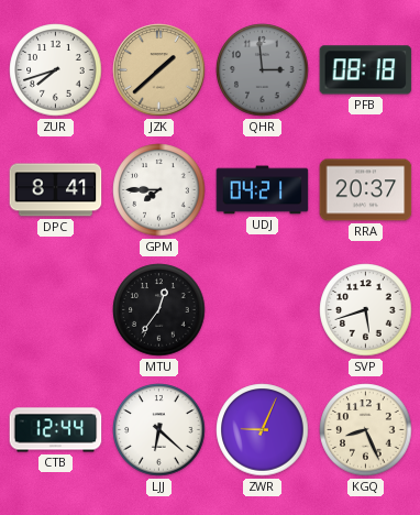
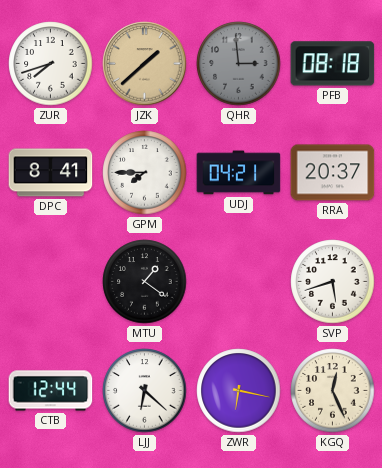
MTU: 12:36 -> 1:21
ZWR: 9:04 -> 6:17
KGQ: 8:26 -> 12:26
